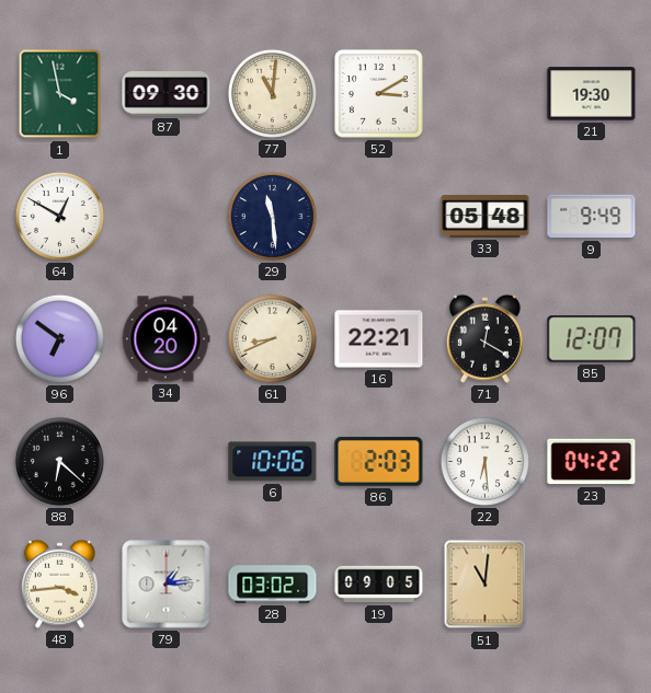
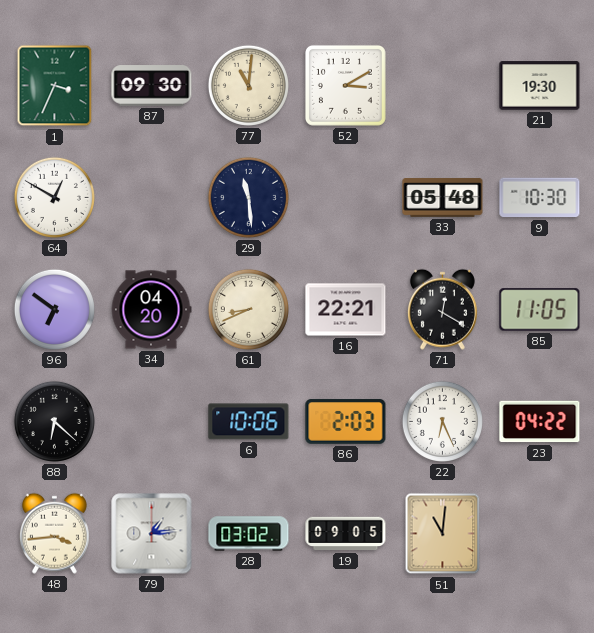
1: 3:58 -> 3:34
9: 9:49 -> 10:30
85: 12:07 -> 11:05
22: 6:29 -> 6:26
